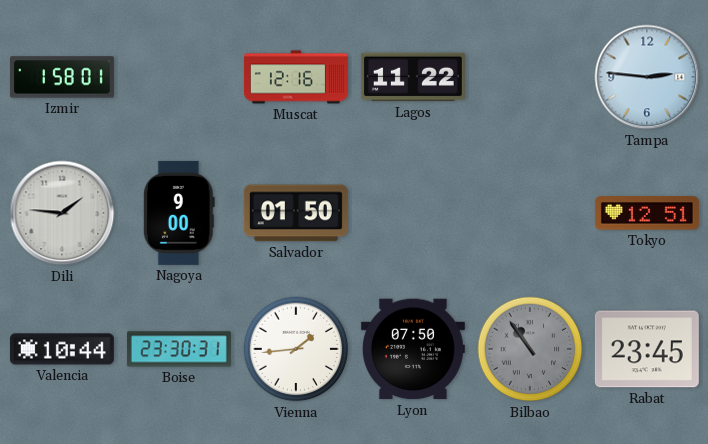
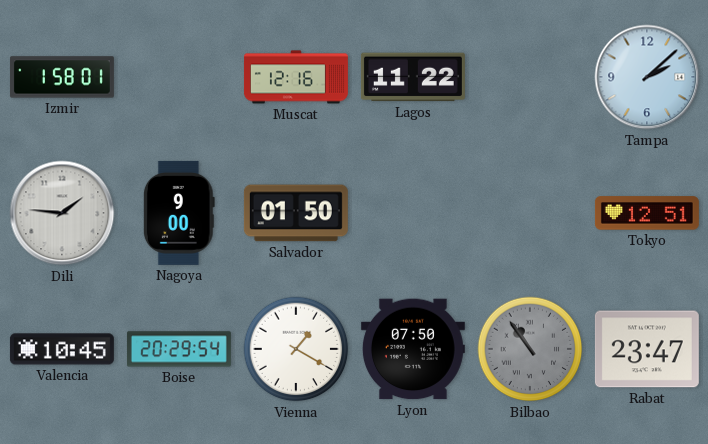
Tampa: 2:46 -> 2:08
Valencia: 10:44 -> 10:45
Boise: 23:30 -> 20:29
Vienna: 1:44 -> 1:20
Rabat: 23:45 -> 23:47
